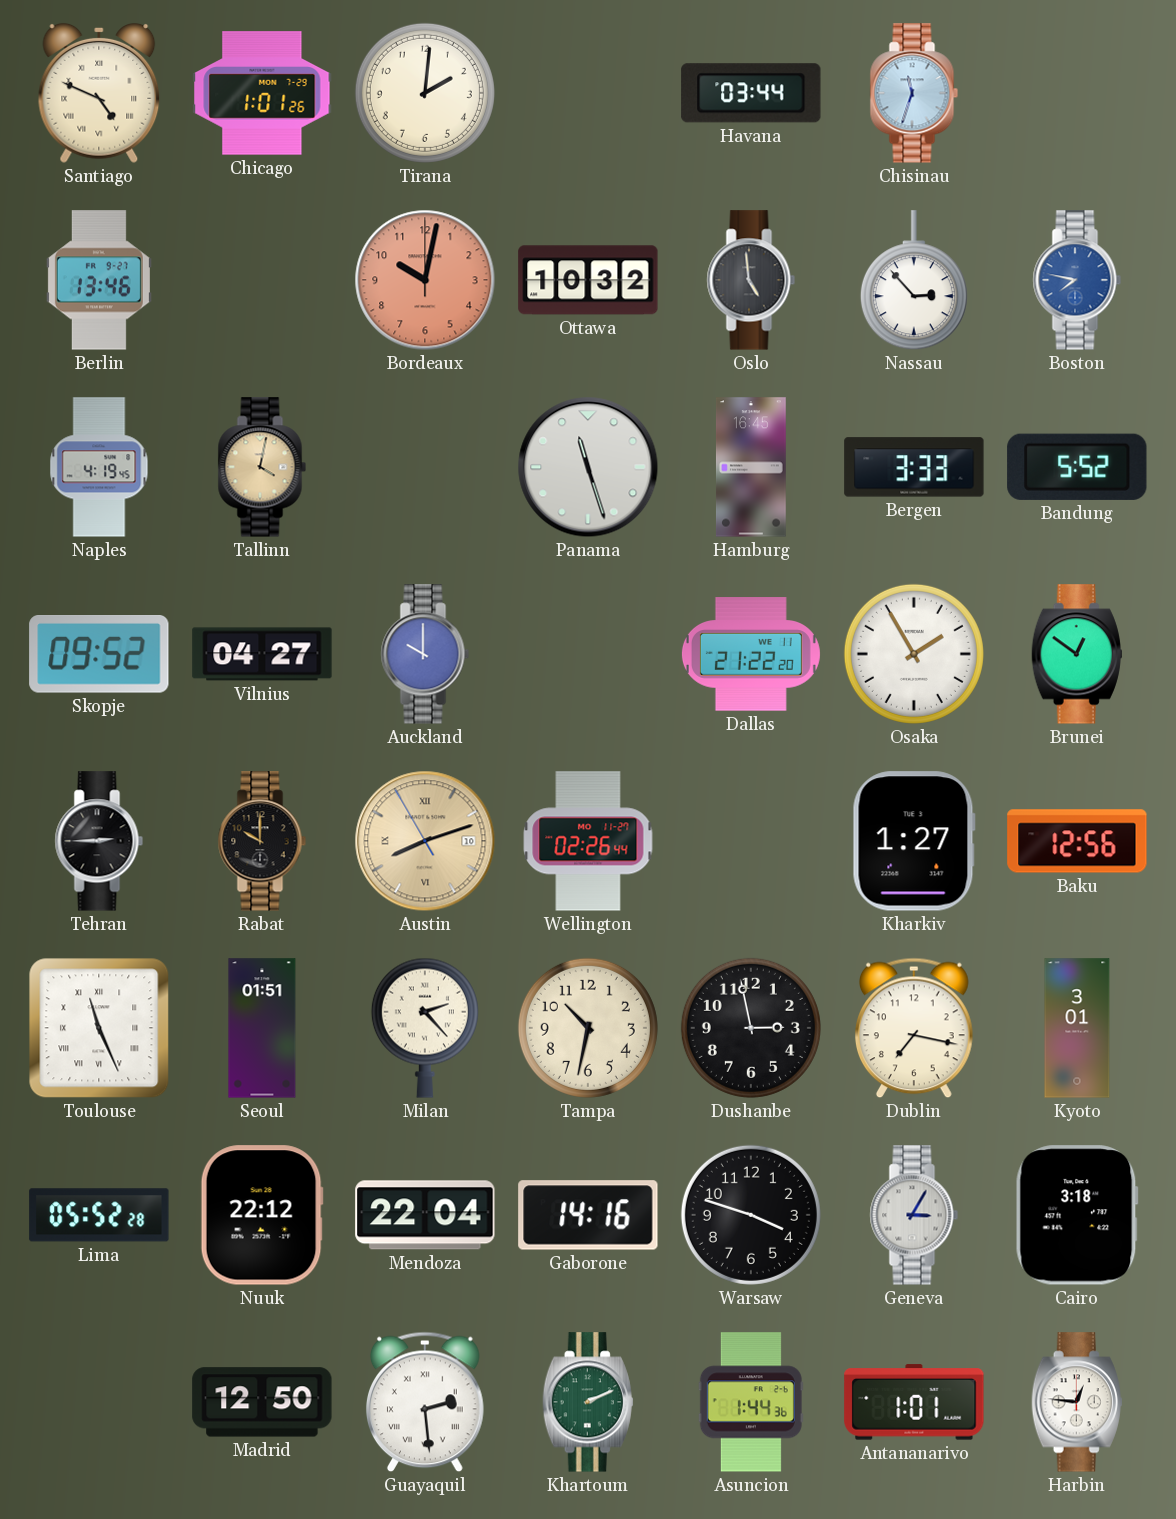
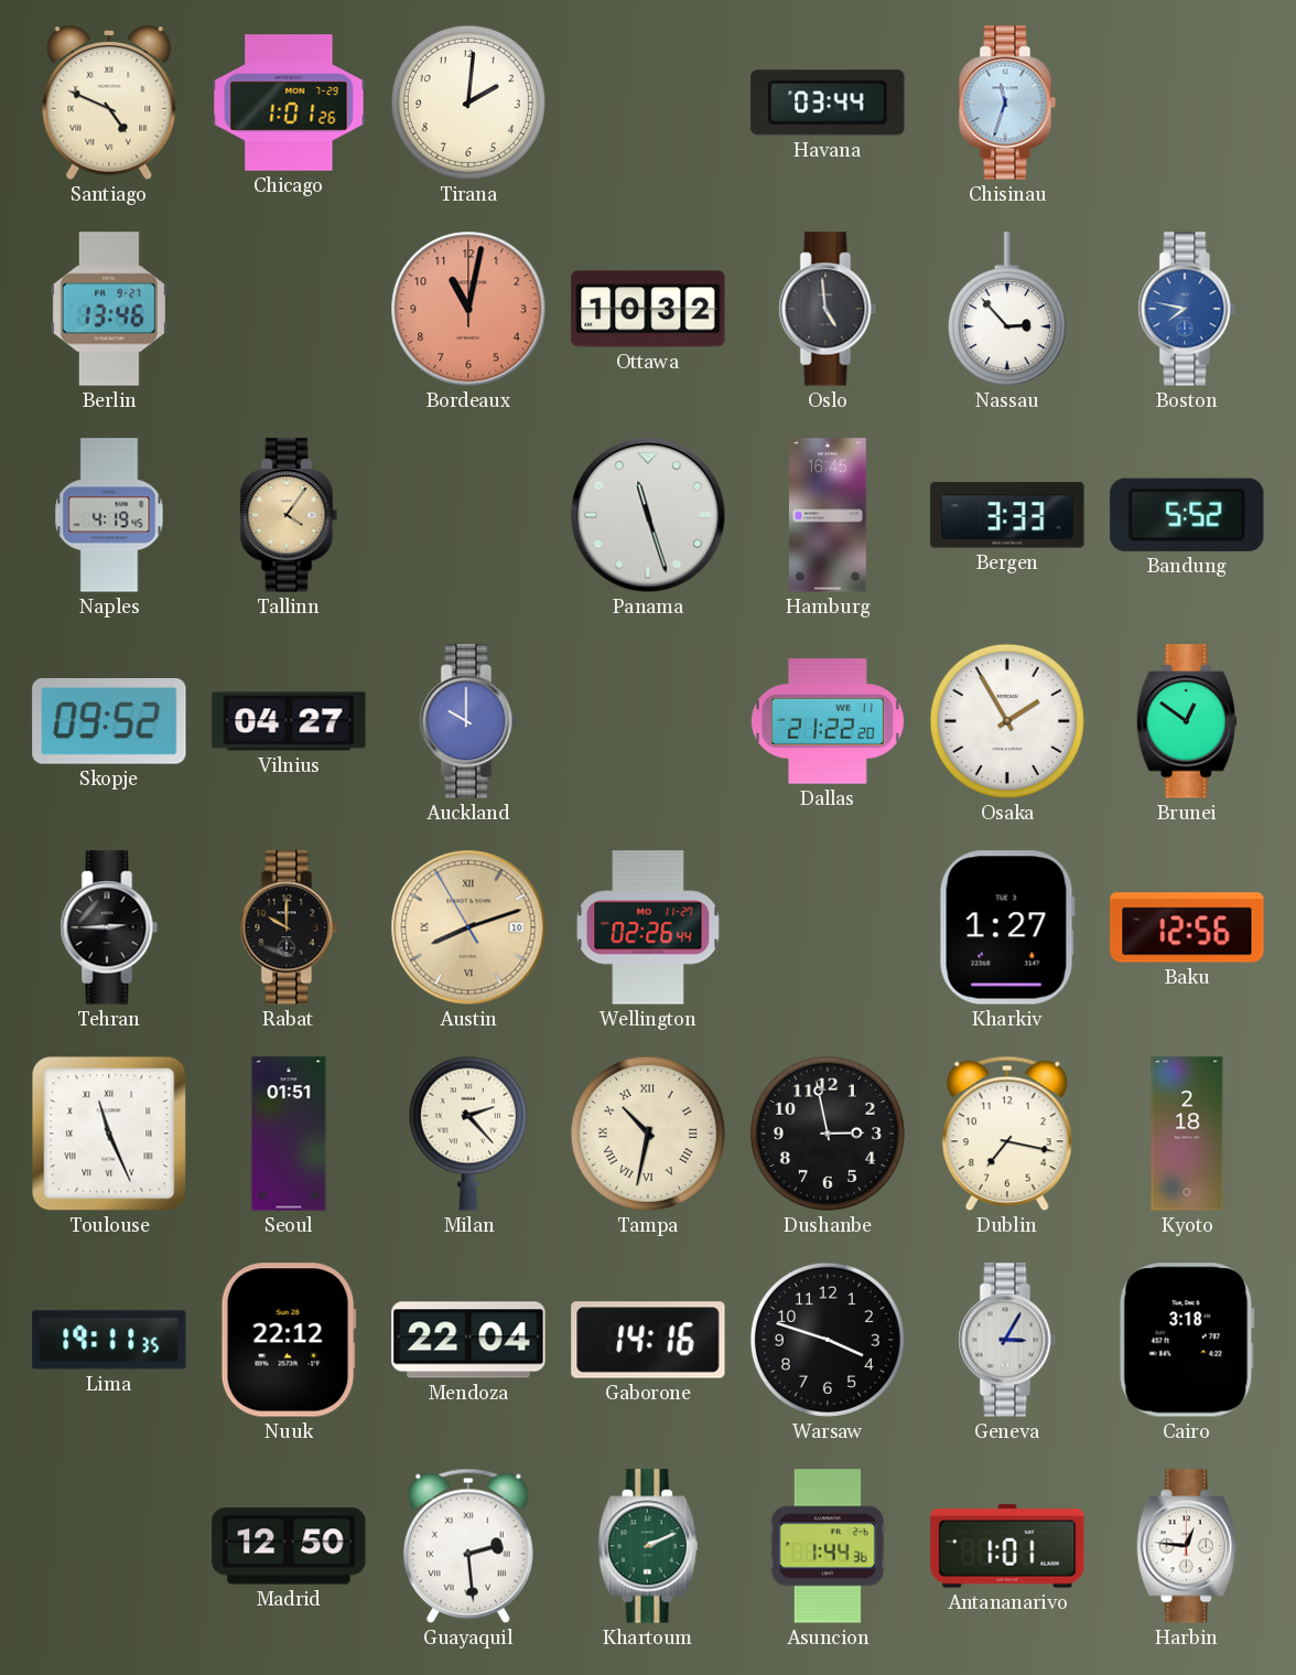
Bordeaux: 10:02 -> 11:02
Tallinn: 4:02 -> 4:06
Tampa numerals: Arabic -> Roman
Kyoto: 3:01 -> 2:18
Lima: 05:52 -> 19:11
